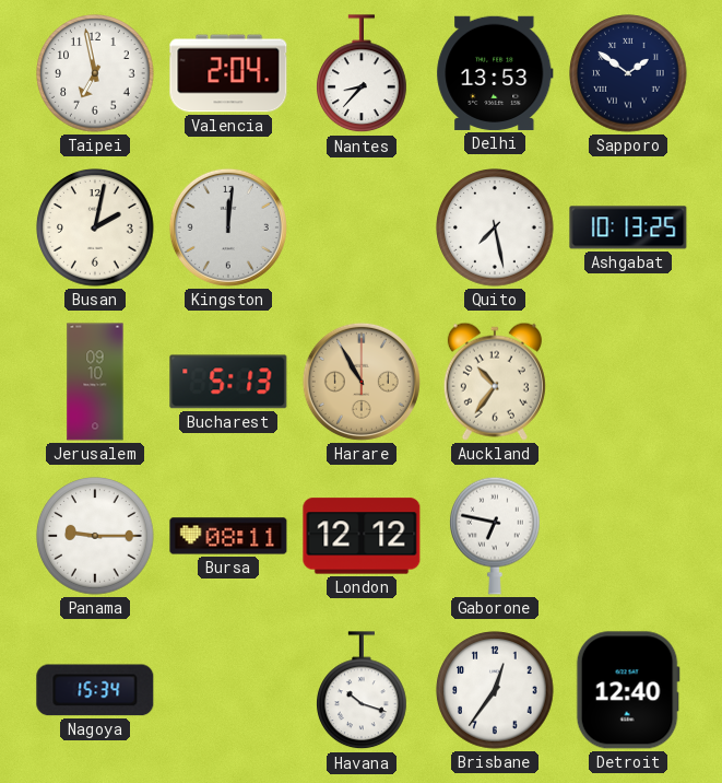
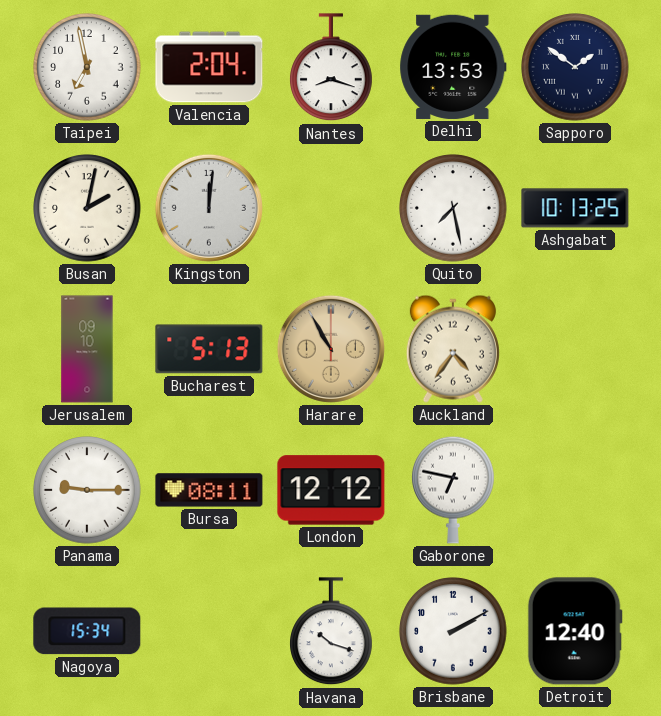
Nantes: 8:37 -> 8:18
Auckland: 10:36 -> 4:36
Brisbane: 12:36 -> 2:10
